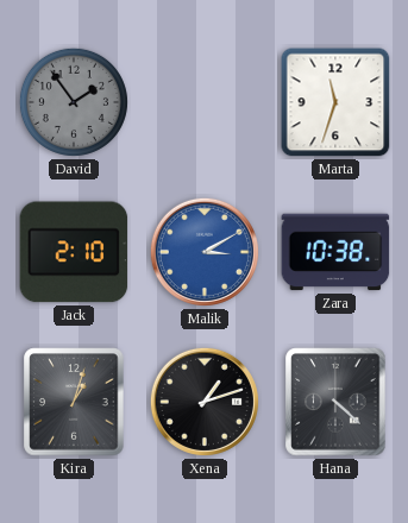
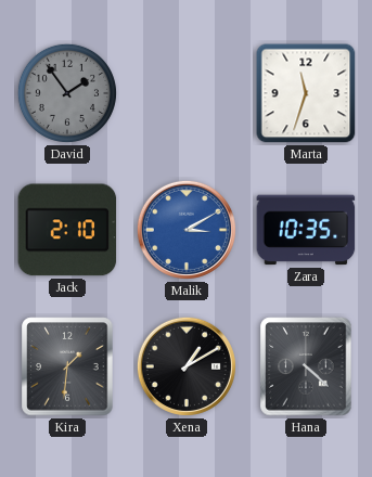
Zara: 10:38 -> 10:35
Kira: 1:03 -> 1:31
Xena: 1:12 -> 1:10
